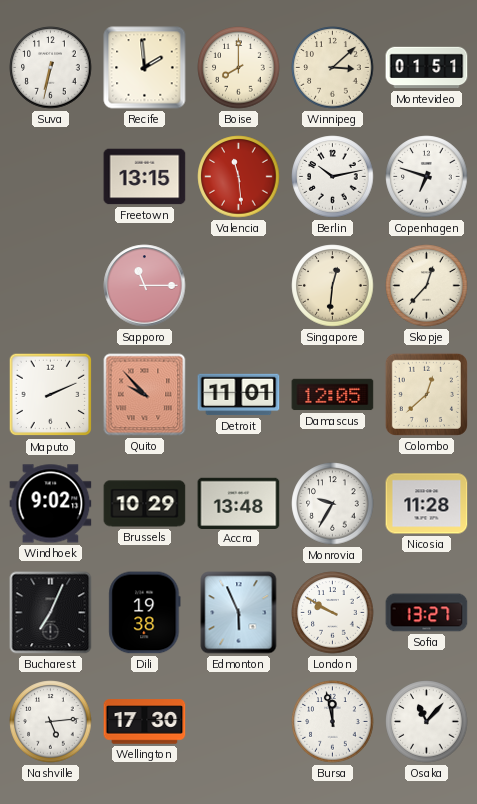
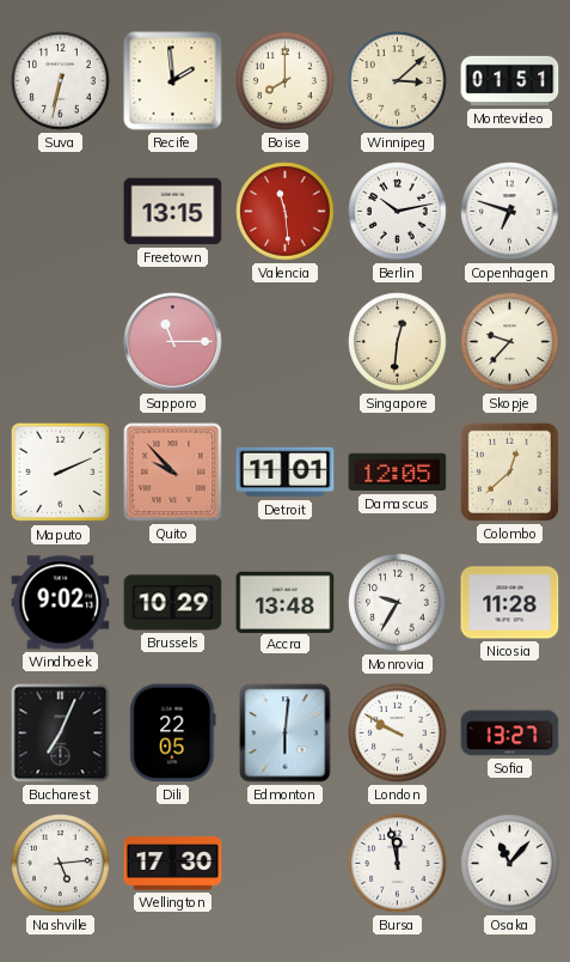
Skopje: 12:37 -> 9:37
Dili: 19:38 -> 22:05
Edmonton: 5:56 -> 6:01
